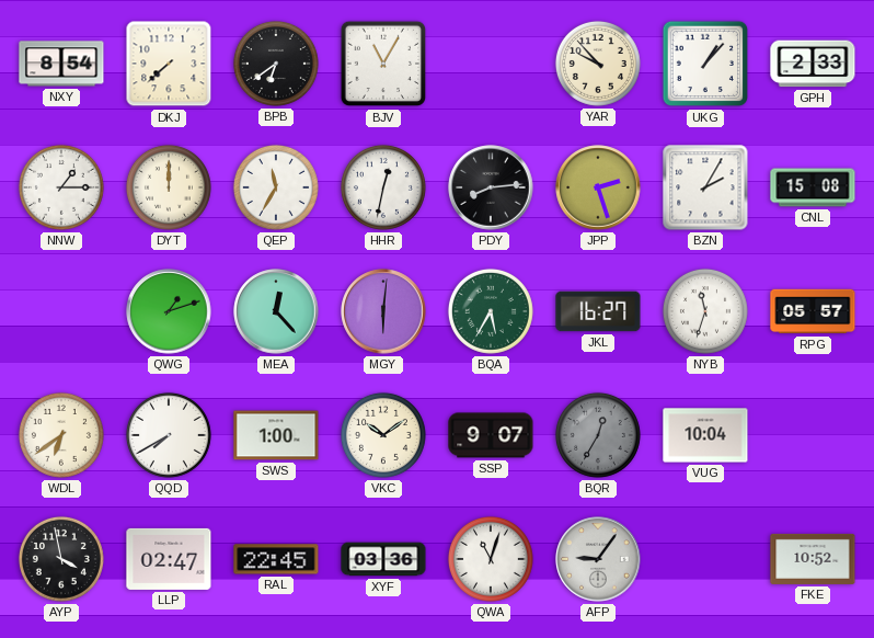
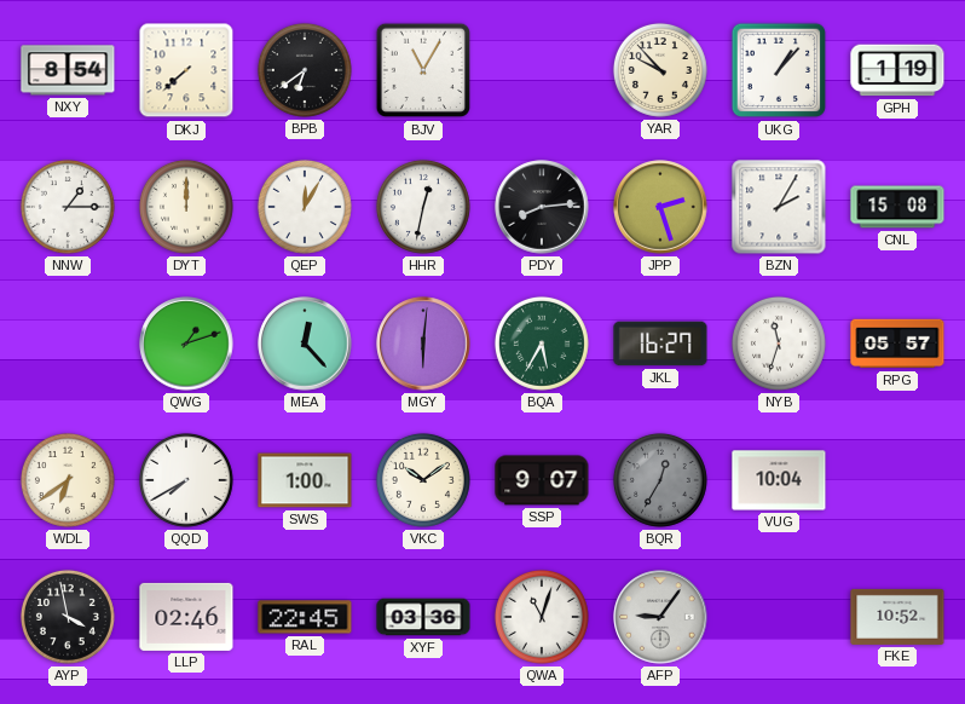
GPH: 2:33 -> 1:19
QEP: 11:35 -> 12:05
LLP: 02:47 -> 02:46
